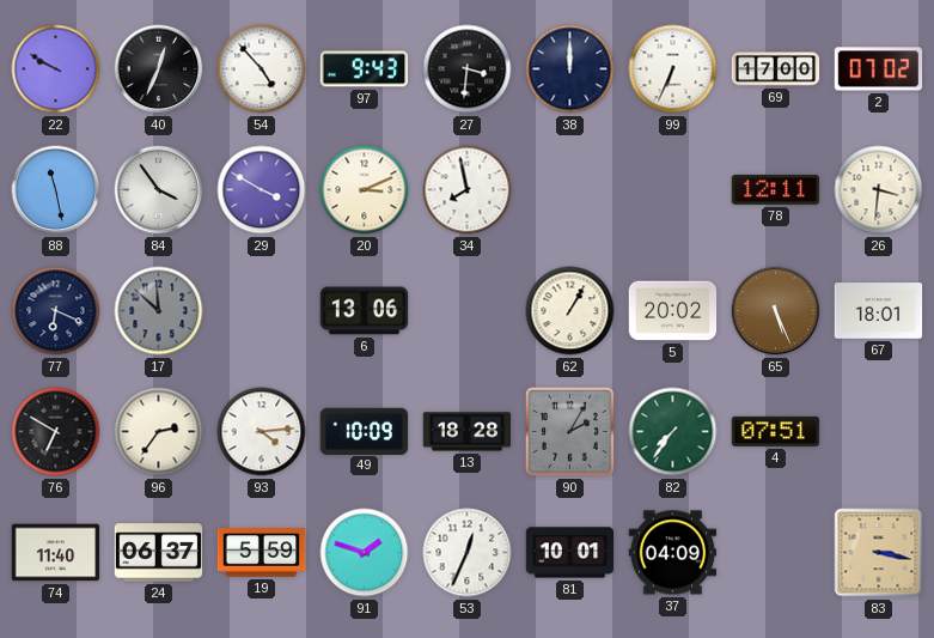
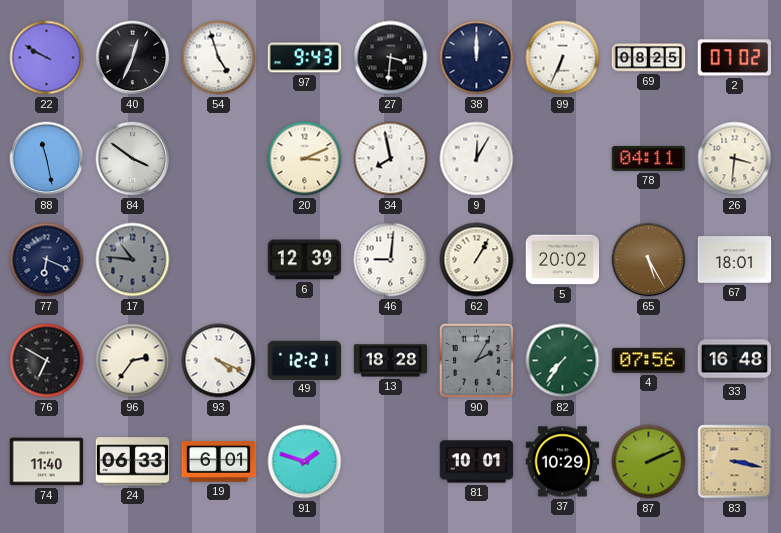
54: 4:53 -> 4:57
69: 17:00 -> 08:25
84: 3:54 -> 3:51
29: 3:50 -> none
9: none -> 12:05
78: 12:11 -> 04:11
17: 11:52 -> 10:46
6: 13:06 -> 12:39
46: none -> 9:01
65: 5:26 -> 5:25
93: 4:14 -> 4:19
49: 10:09 -> 12:21
4: 07:51 -> 07:56
33: none -> 16:48
24: 06:37 -> 06:33
19: 5:59 -> 6:01
53: 12:34 -> none
37: 04:09 -> 10:29
87: none -> 2:11
